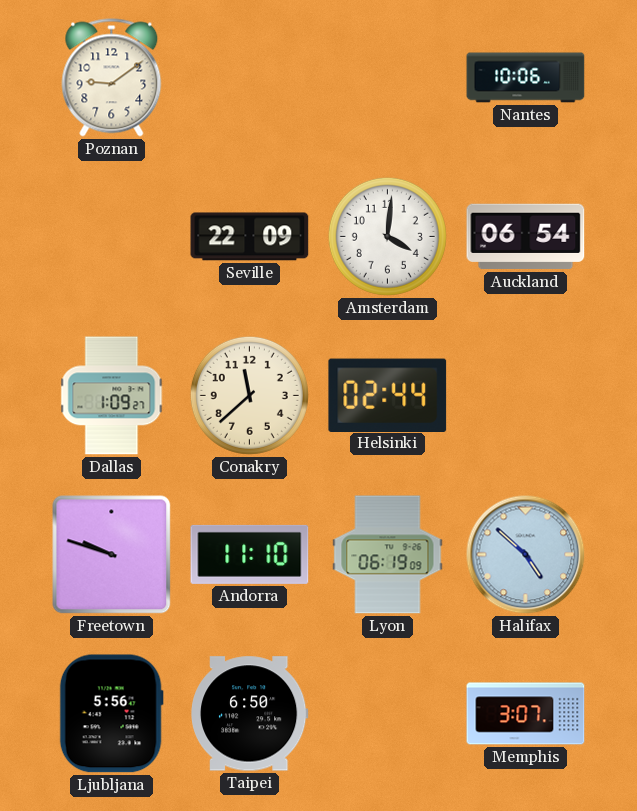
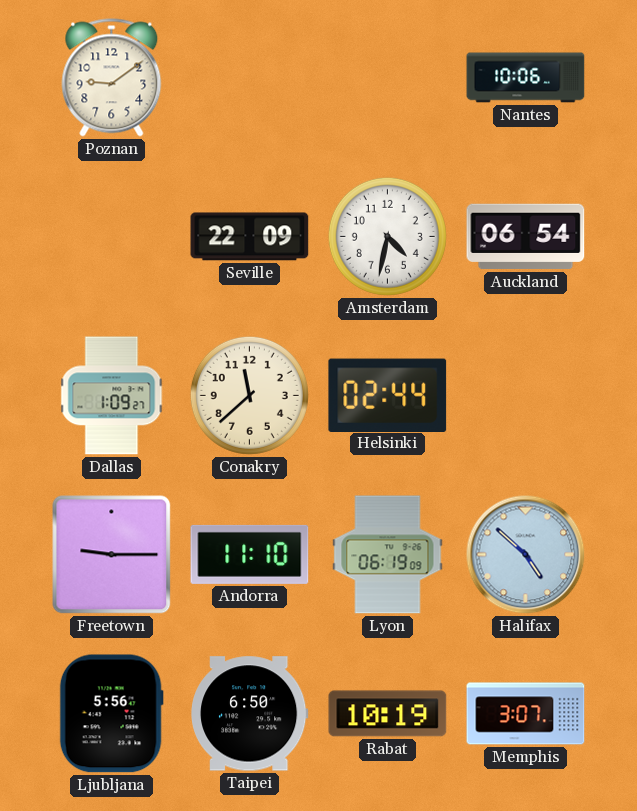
Amsterdam: 4:01 -> 4:32
Freetown: 9:48 -> 9:15
Rabat: none -> 10:19
